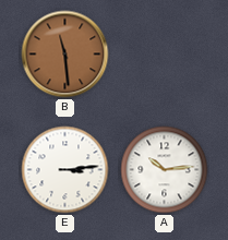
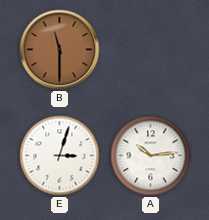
B: 11:29 -> 11:30
E: 3:14 -> 3:03
